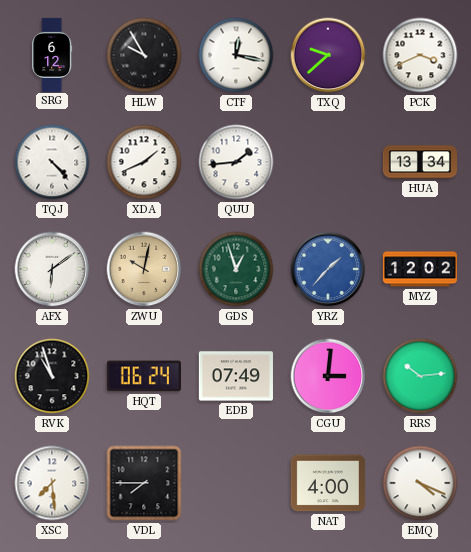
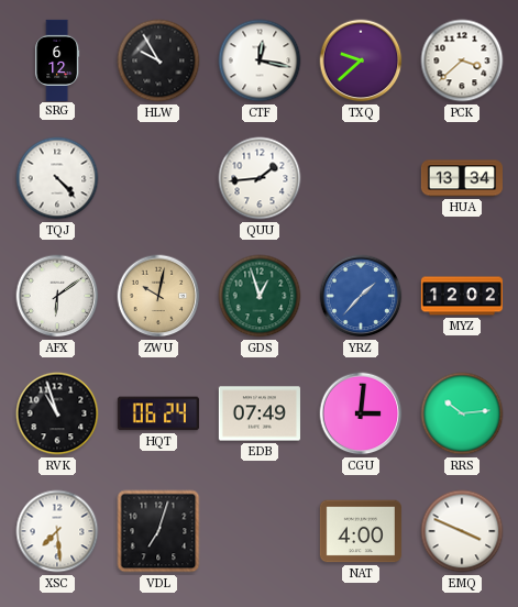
PCK: 3:41 -> 3:38
XDA: 1:41 -> none
VDL: 7:45 -> 7:03
EMQ: 4:19 -> 3:49
